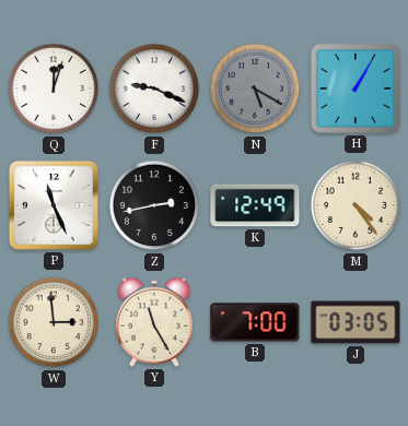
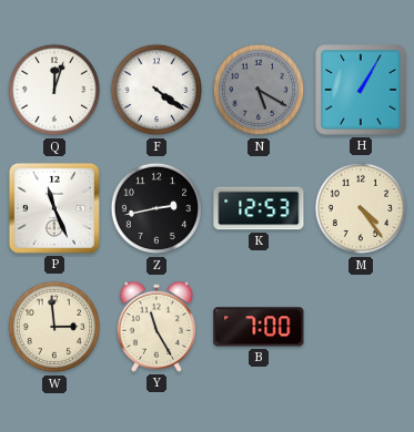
F: 9:19 -> 4:21
K: 12:49 -> 12:53
J: 03:05 -> none
